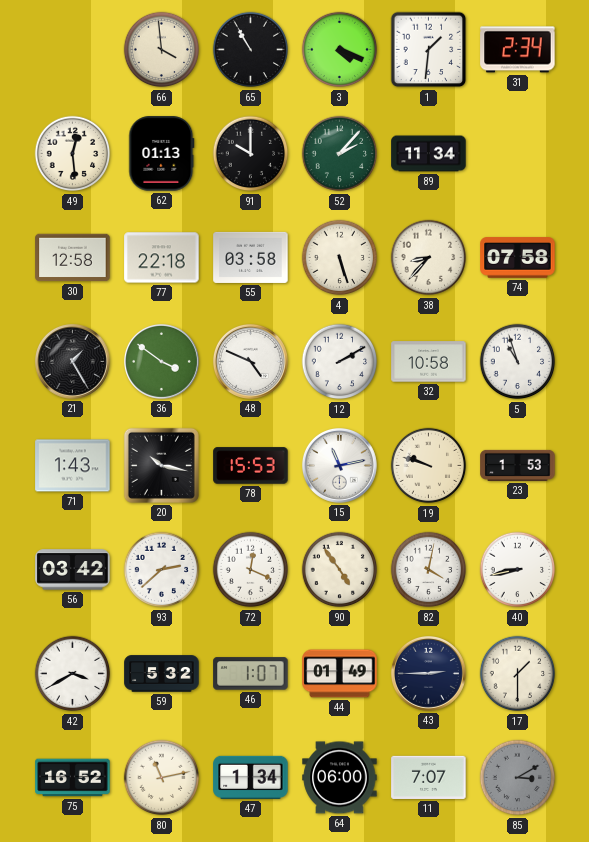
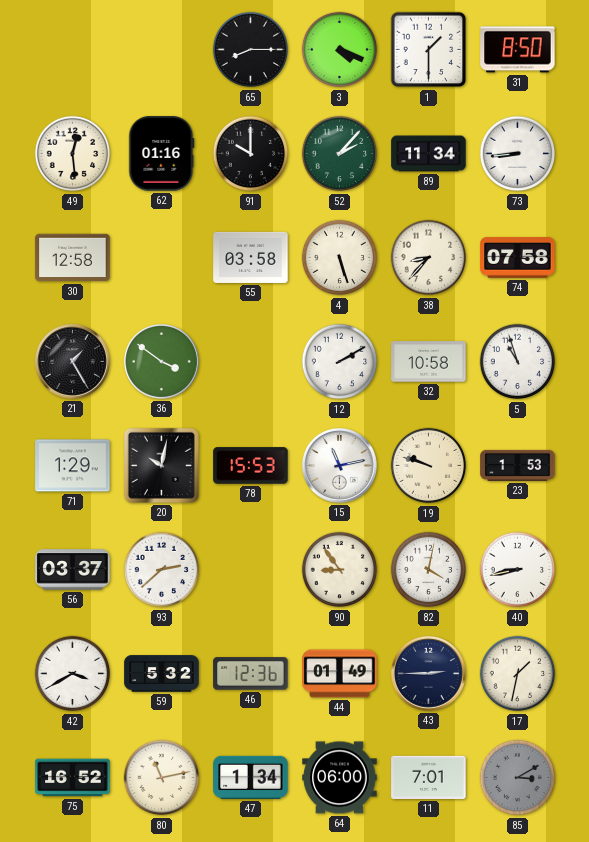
66: 3:59 -> none
65: 10:55 -> 8:15
1: 1:31 -> 1:30
31: 2:34 -> 8:50
62: 01:13 -> 01:16
73: none -> 8:44
77: 22:18 -> none
48: 4:49 -> none
71: 1:43 -> 1:29
20: 10:17 -> 10:02
56: 03:42 -> 03:37
72: 12:19 -> none
90: 4:54 -> 8:54
46: 1:07 -> 12:36
17: 1:30 -> 1:32
11: 7:07 -> 7:01
